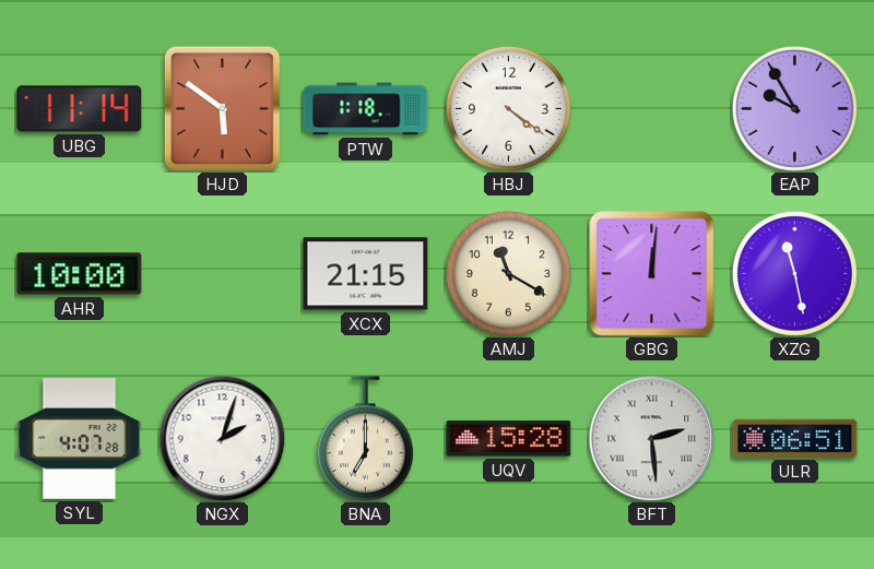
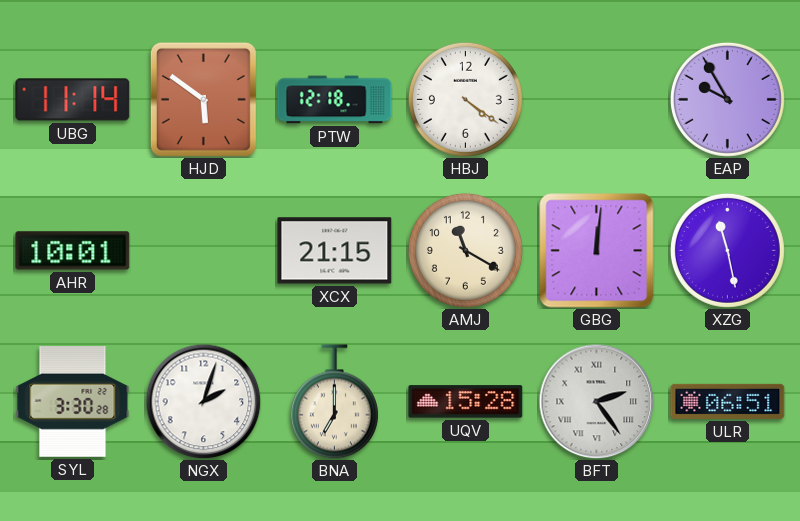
PTW: 1:18 -> 12:18
AHR: 10:00 -> 10:01
SYL: 4:07 -> 3:30
BFT: 2:29 -> 2:24
